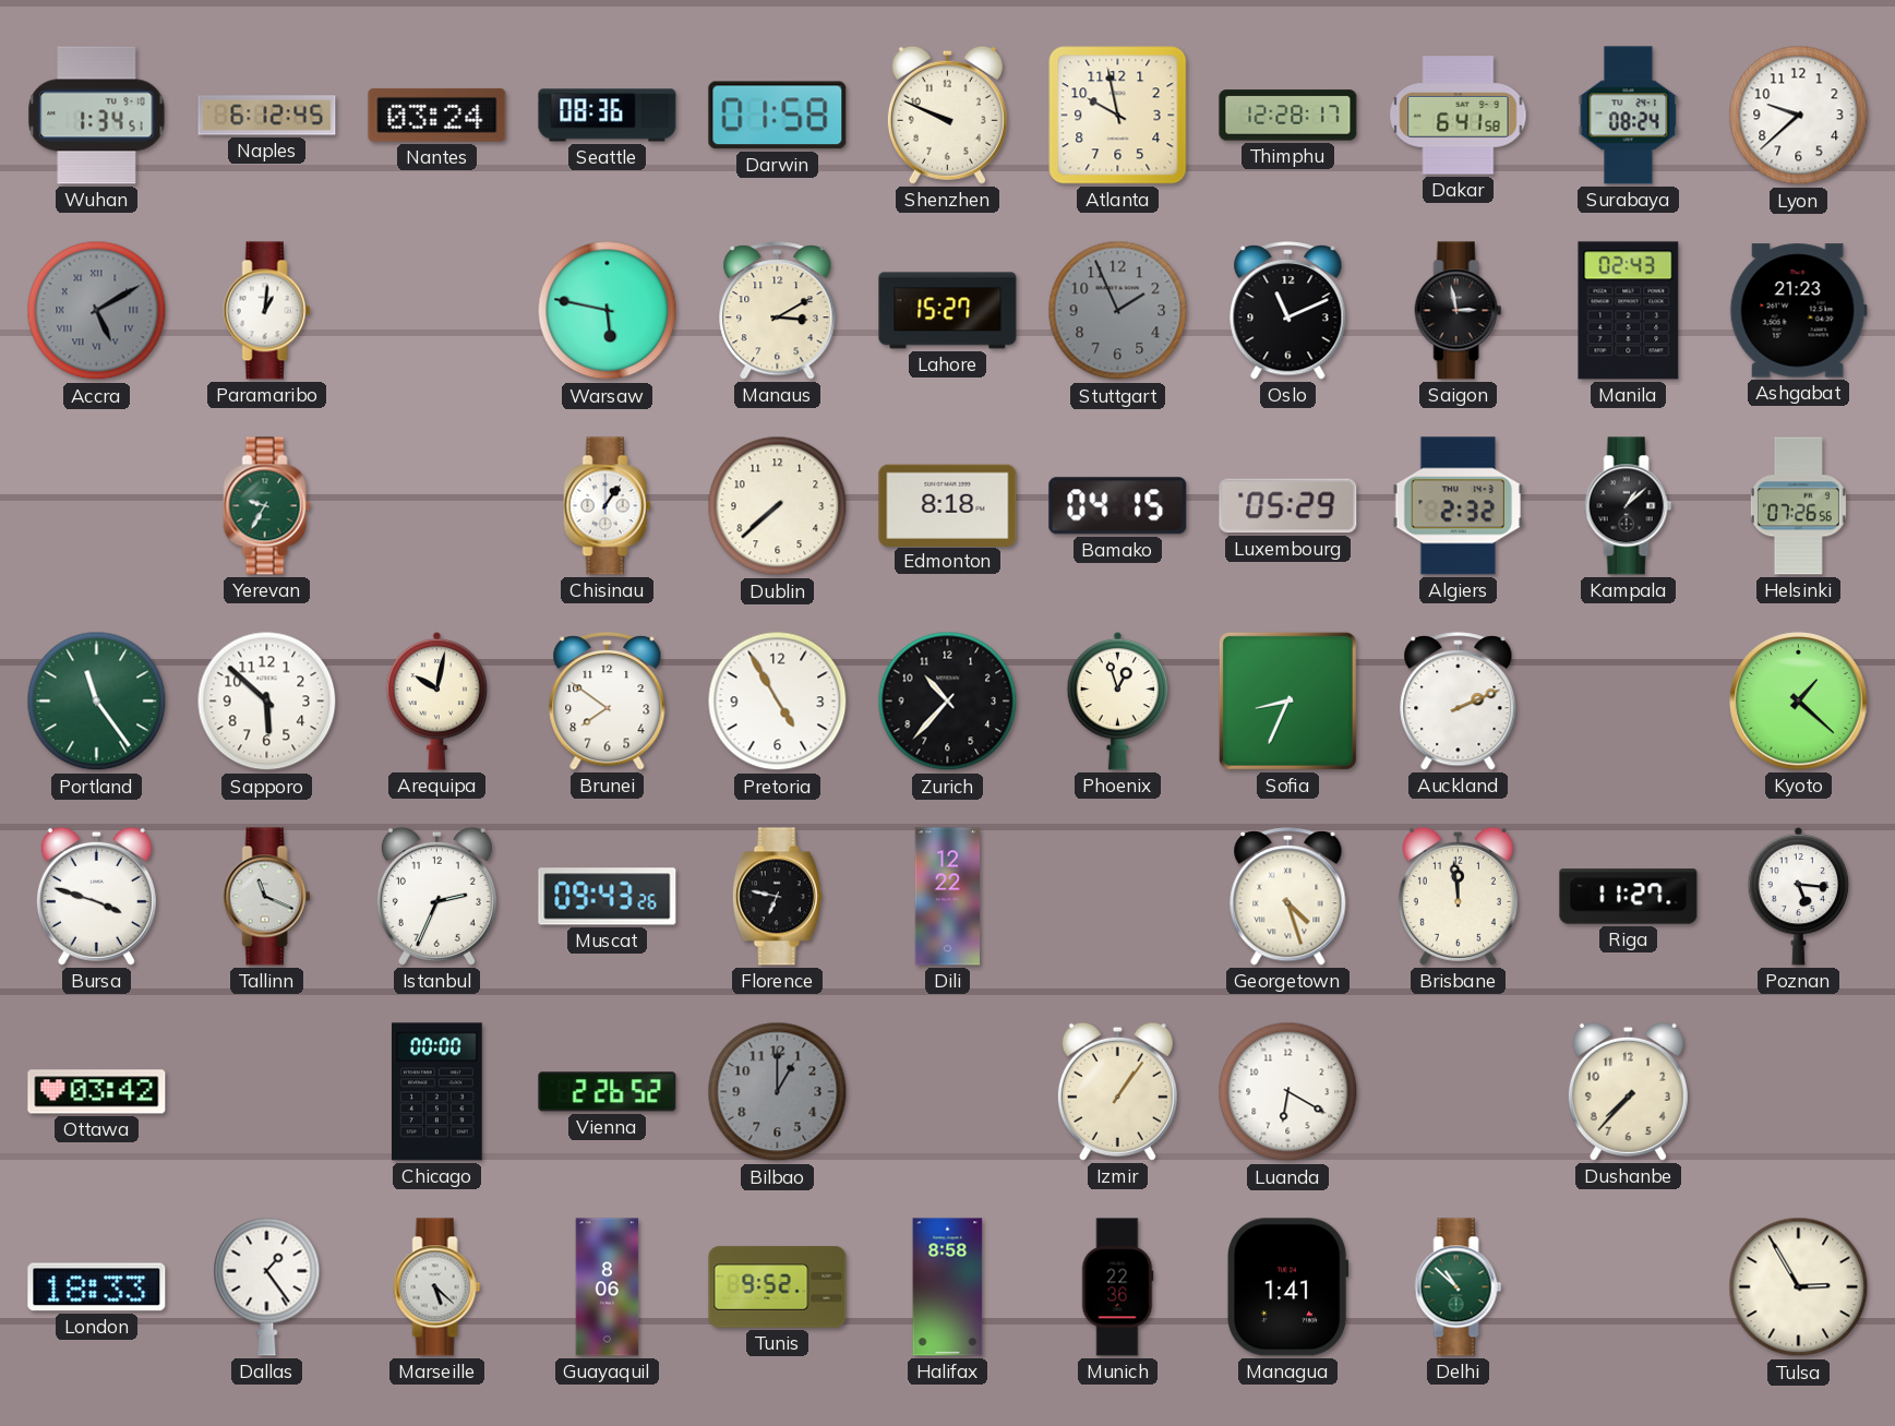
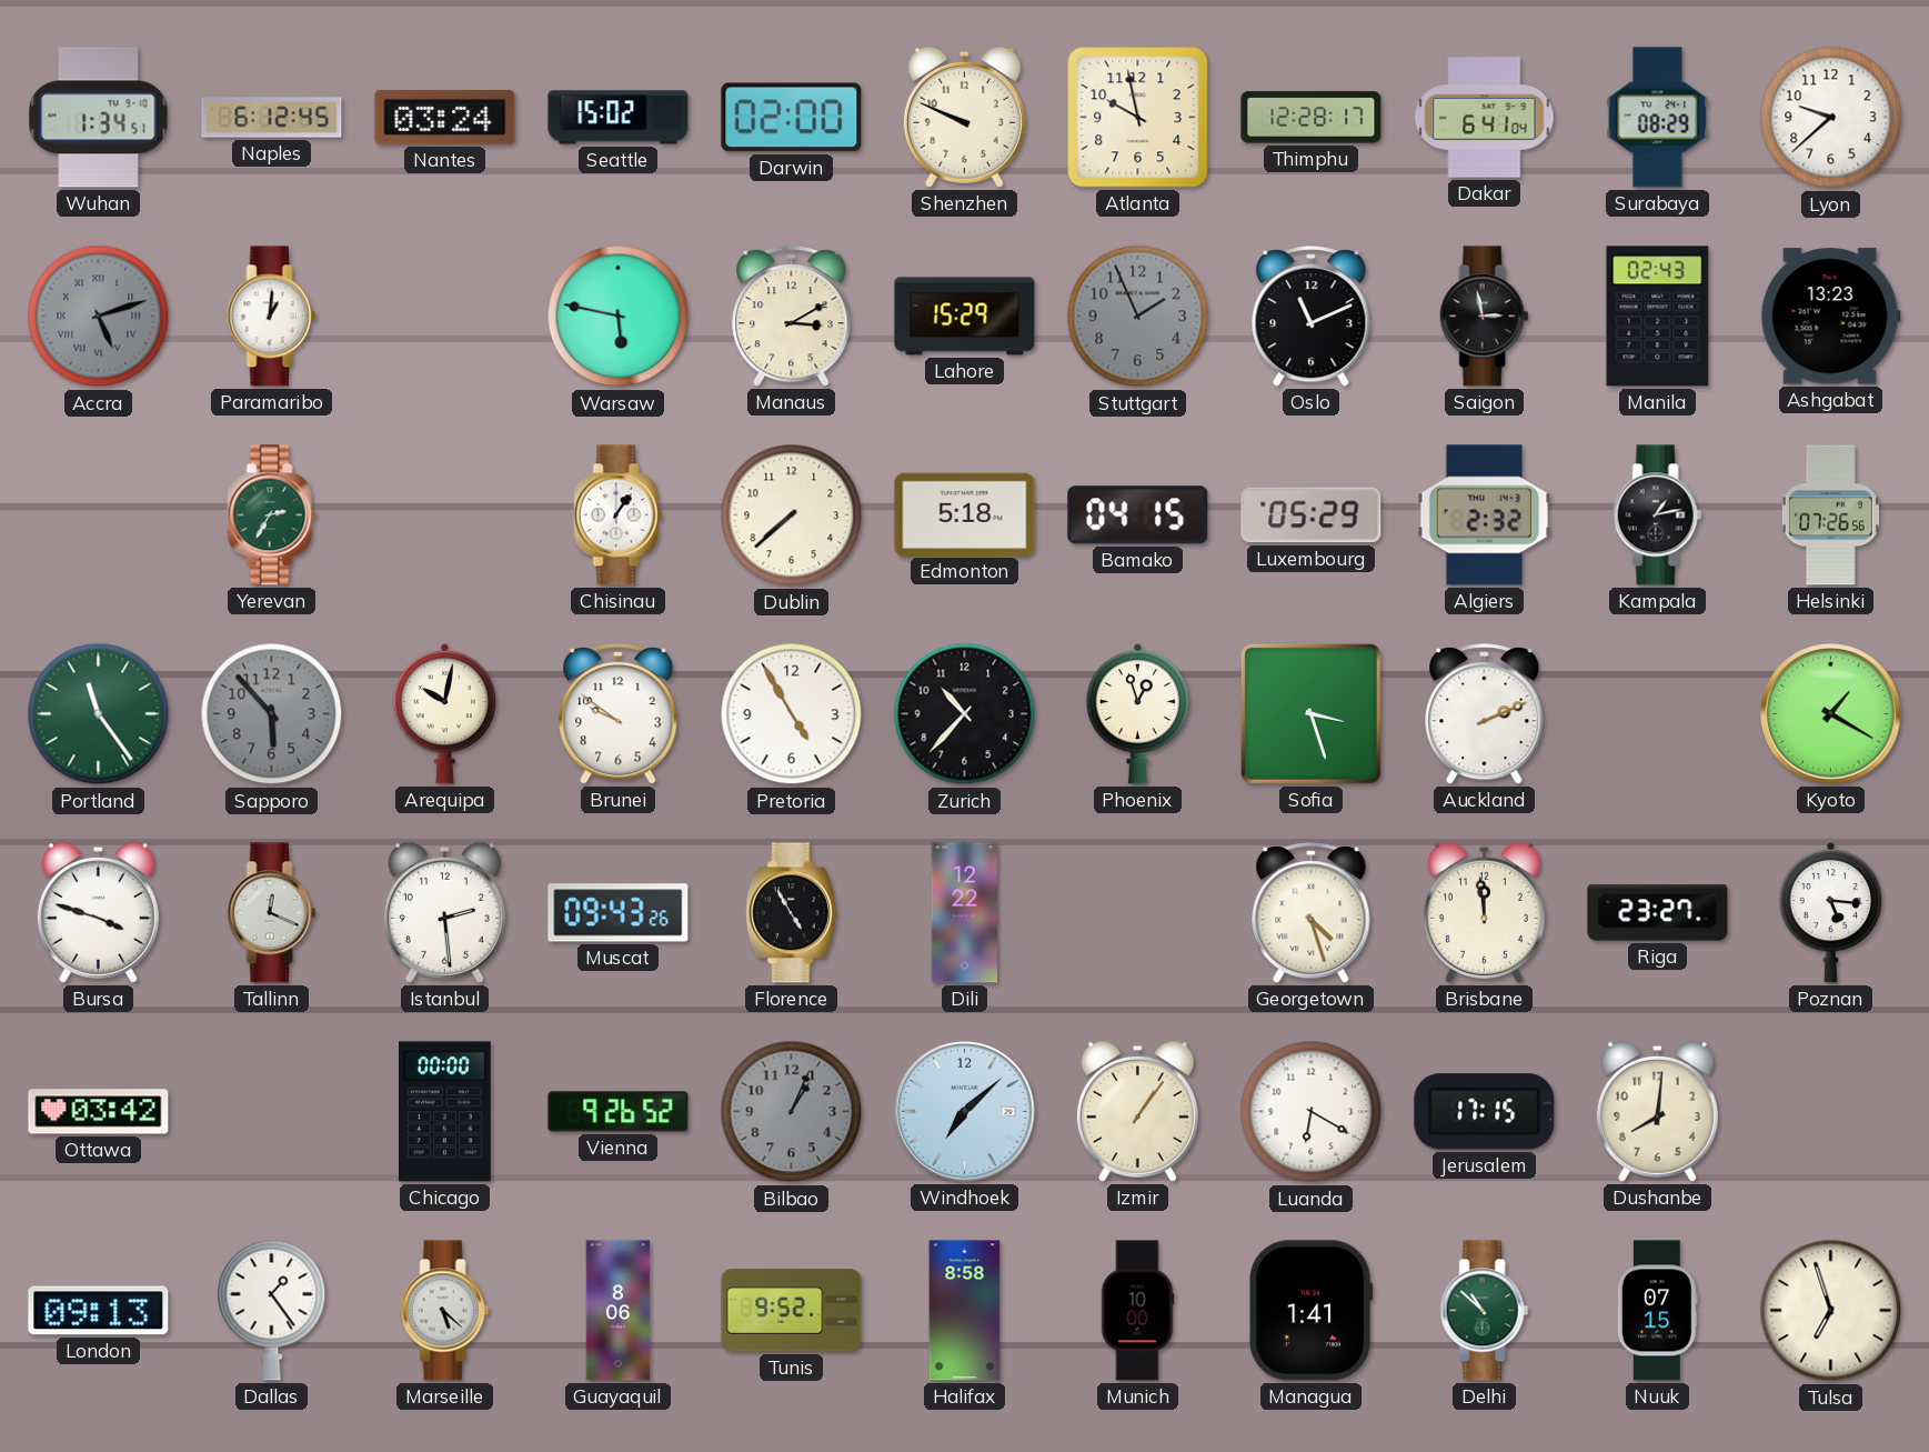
Seattle: 08:36 -> 15:02
Darwin: 01:58 -> 02:00
Dakar: 6:41:58 -> 6:41:04
Surabaya: 08:24 -> 08:29
Accra: 5:10 -> 5:12
Lahore: 15:27 -> 15:29
Ashgabat: 21:23 -> 13:23
Yerevan: 9:35 -> 2:35
Edmonton: 8:18 -> 5:18
Kampala: 1:08 -> 1:13
Sapporo: 5:52 -> 5:53
Sapporo dial: white -> grey
Brunei: 7:51 -> 9:51
Sofia: 8:34 -> 3:27
Kyoto: 1:22 -> 1:20
Tallinn: 11:19 -> 12:19
Istanbul: 2:34 -> 2:29
Florence: 6:47 -> 4:55
Riga: 11:27 -> 23:27
Vienna: 2:26 -> 9:26
Bilbao: 1:00 -> 1:04
Windhoek: none -> 7:08
Jerusalem: none -> 17:15
Dushanbe: 7:37 -> 8:01
London: 18:33 -> 09:13
Munich: 22:36 -> 10:00
Nuuk: none -> 07:15
Tulsa: 2:55 -> 6:57
